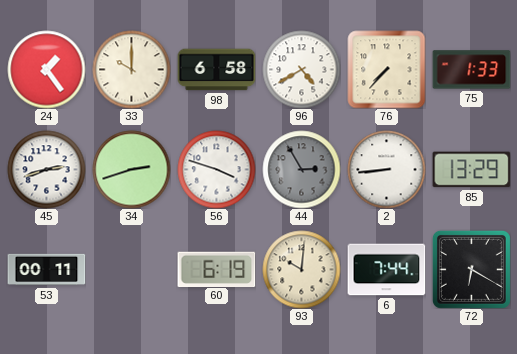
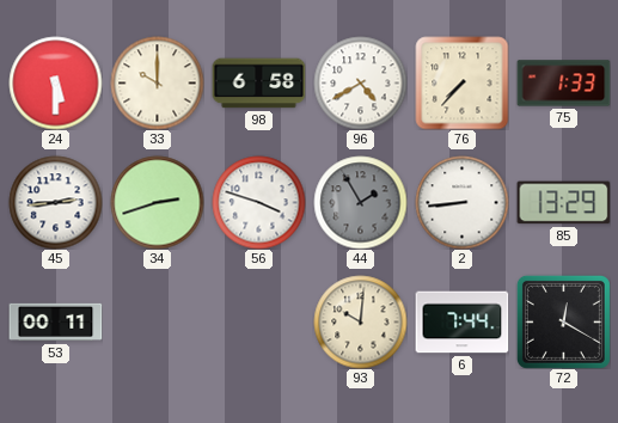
24: 1:24 -> 5:30
45: 2:42 -> 2:44
44: 2:55 -> 1:55
60: 6:19 -> none
72: 6:20 -> 12:20
